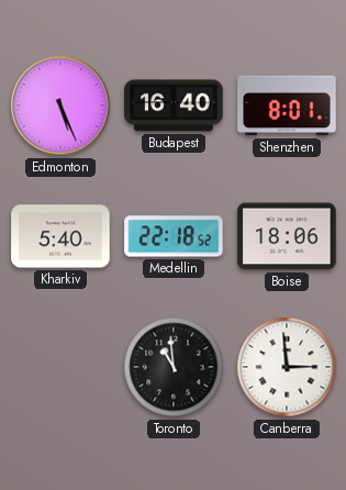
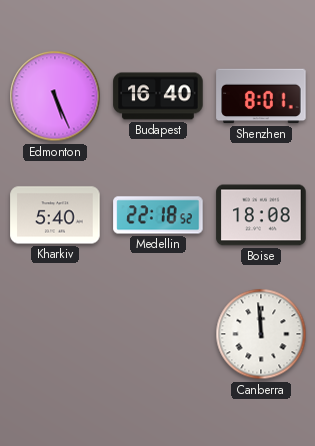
Boise: 18:06 -> 18:08
Toronto: 10:59 -> none
Canberra: 2:59 -> 11:59
